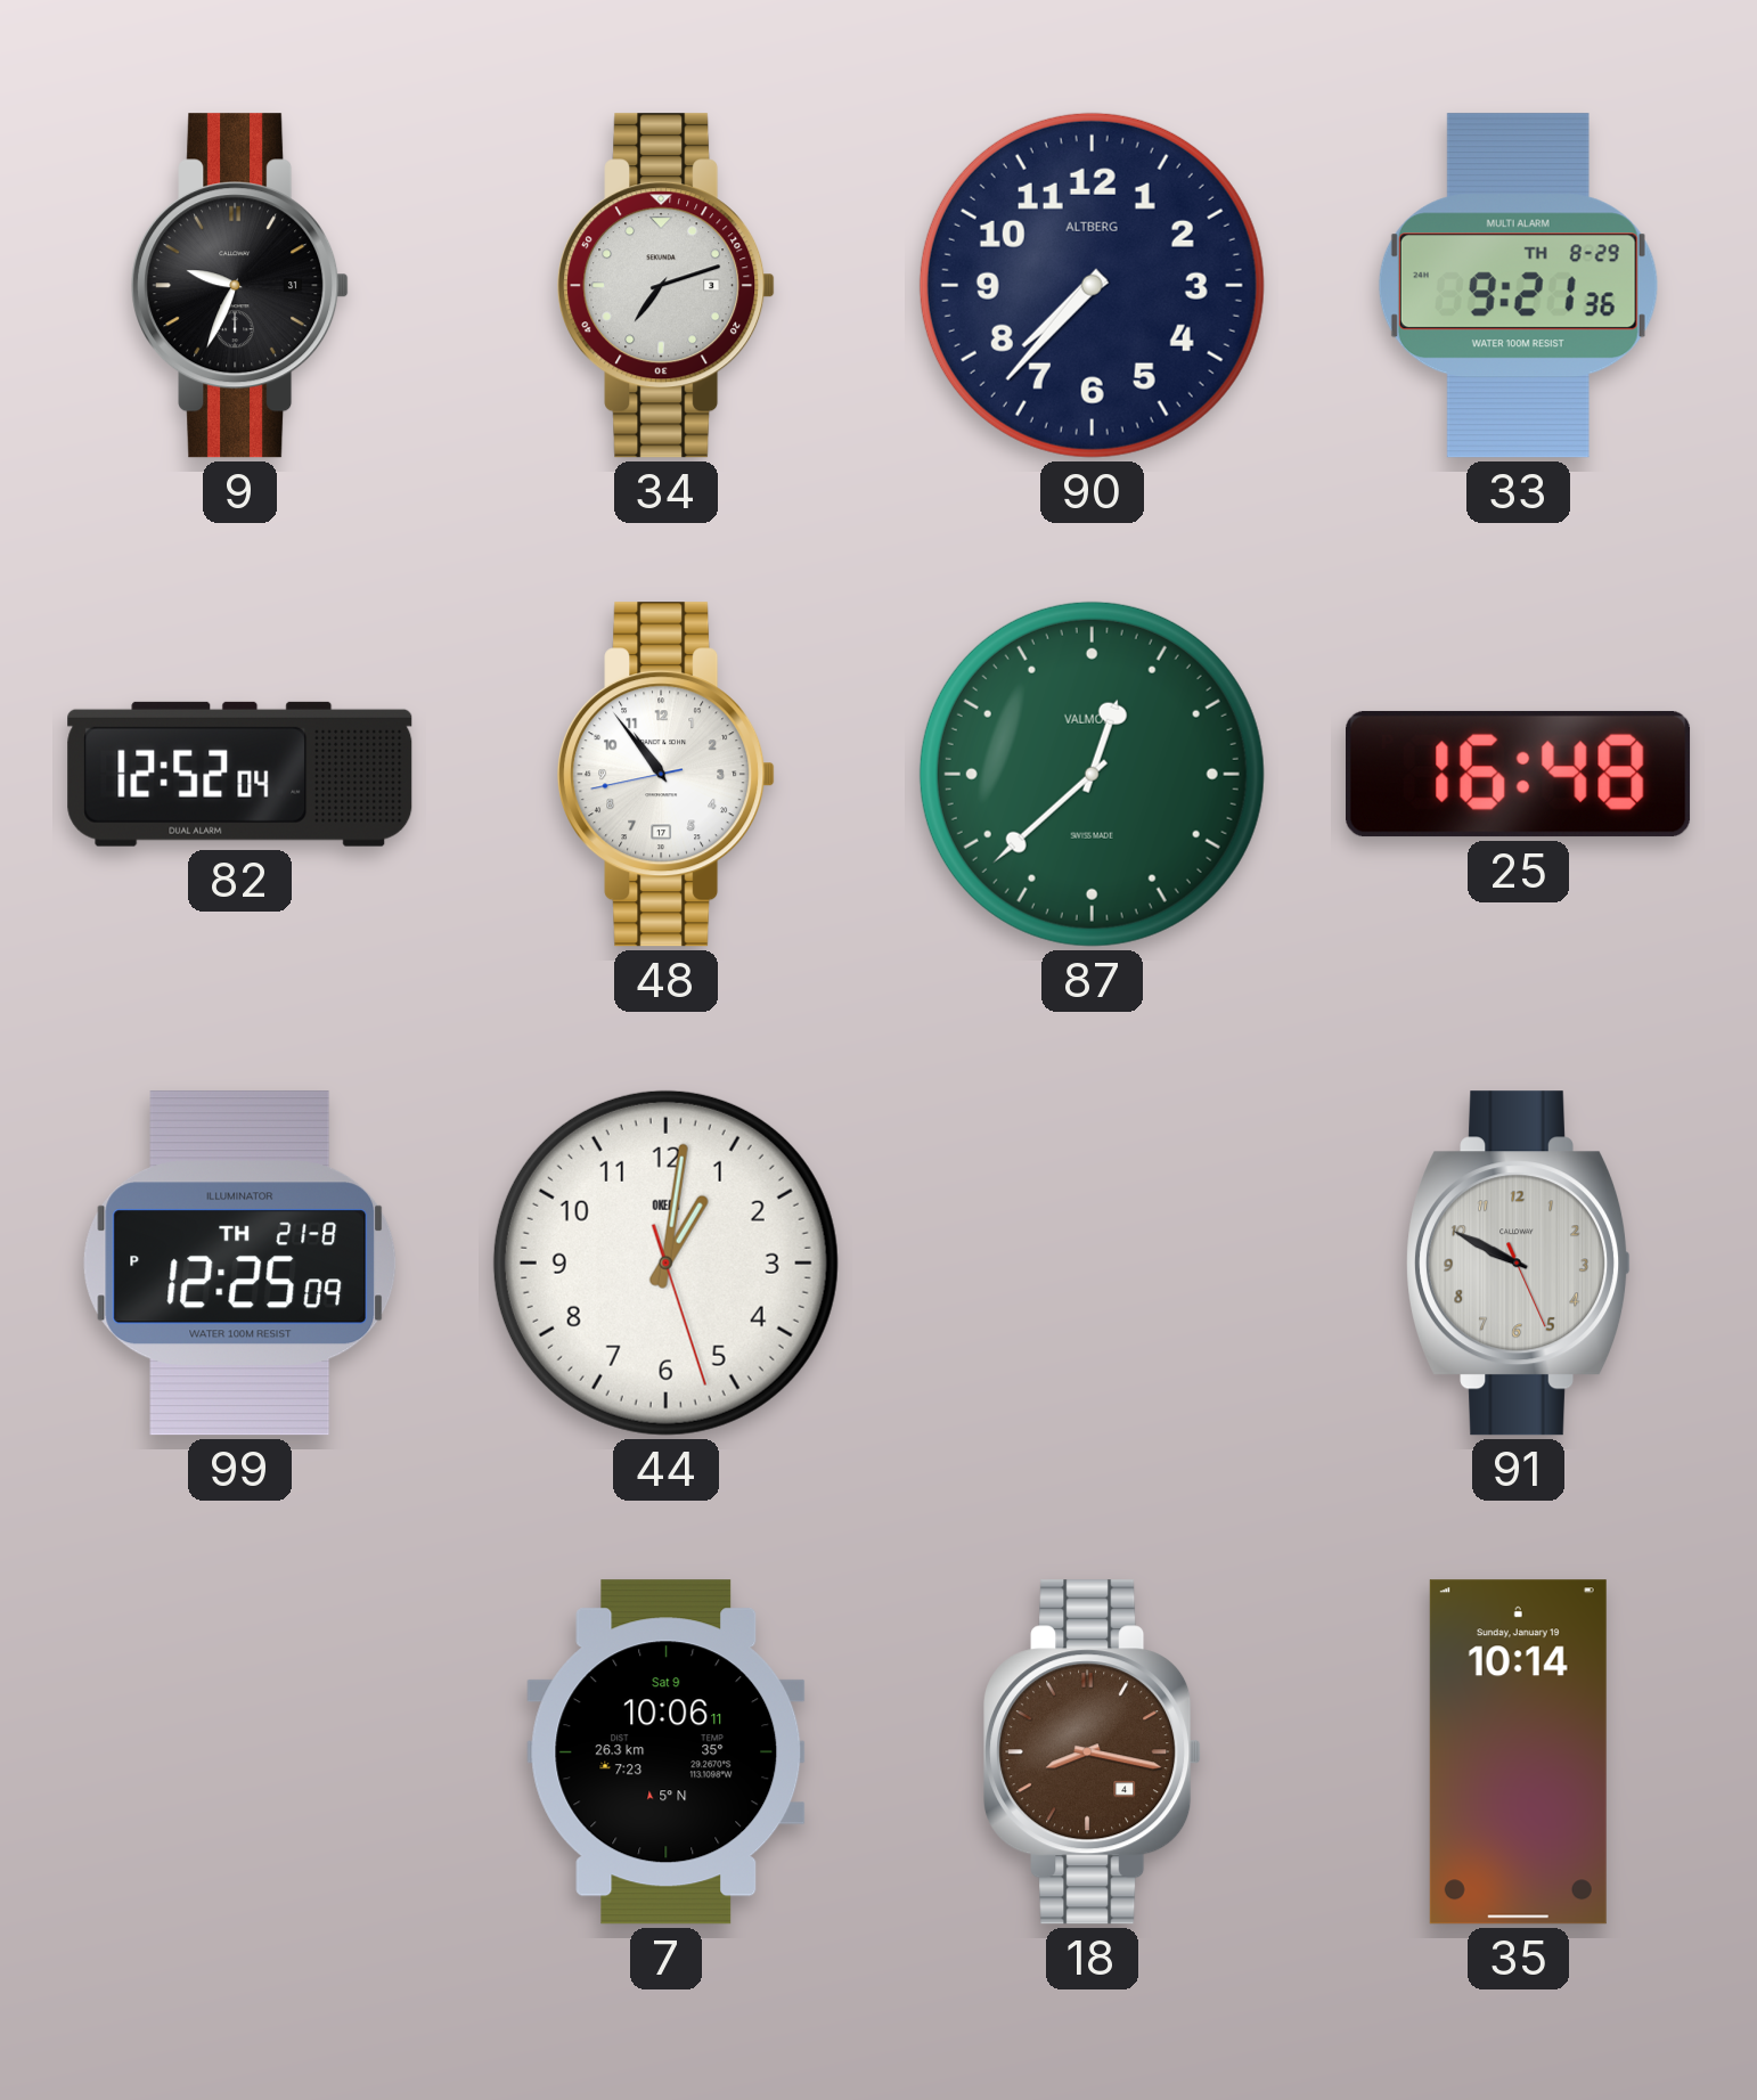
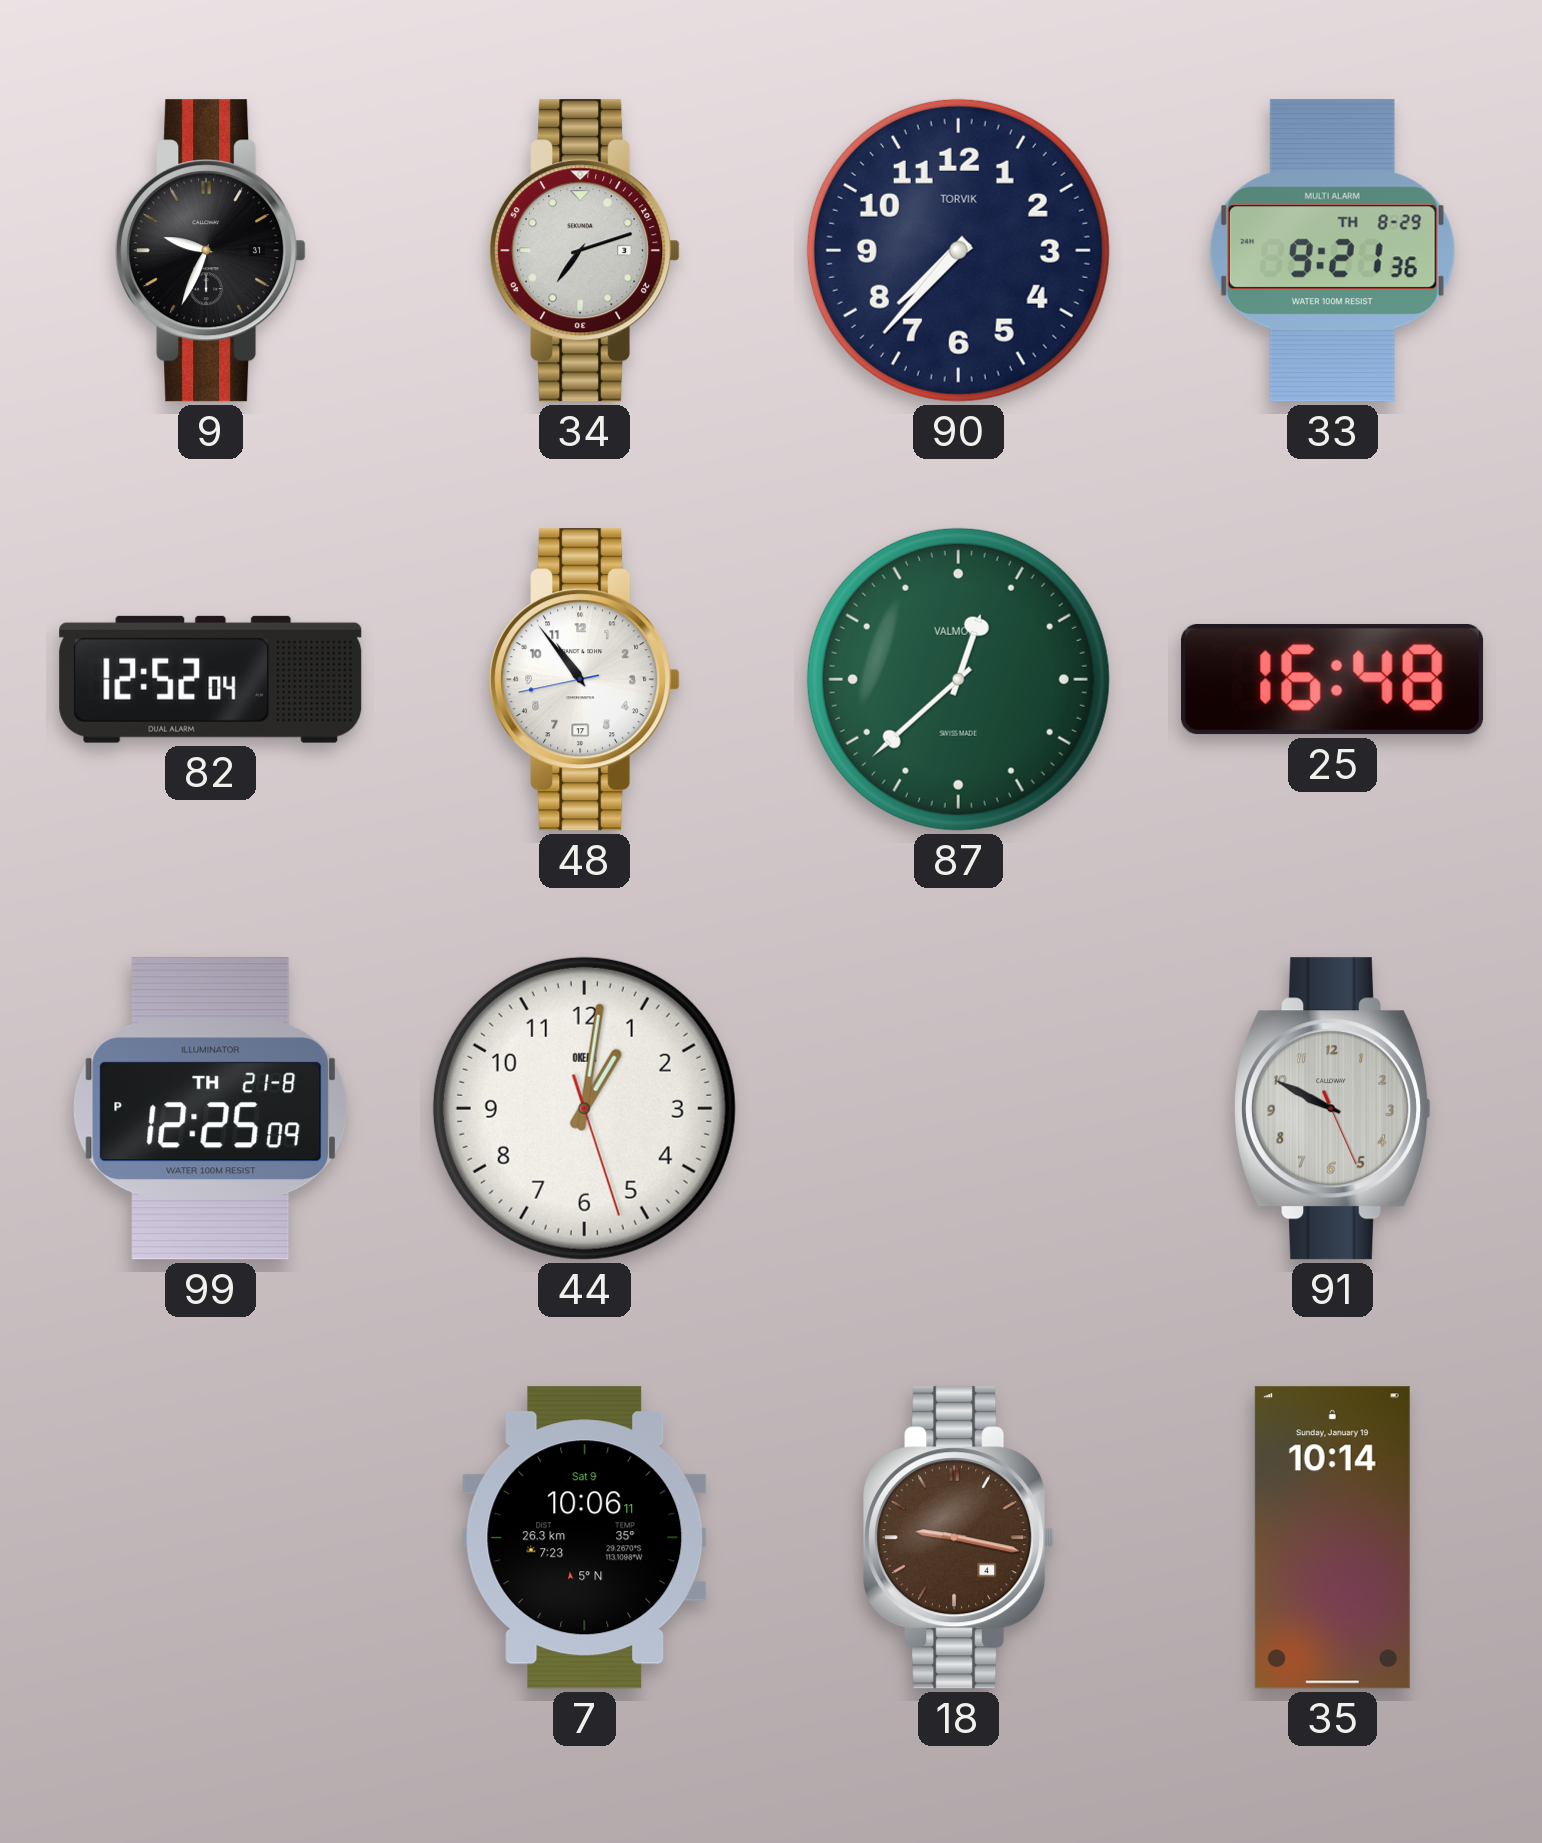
90 brand: ALTBERG -> TORVIK
18: 8:17 -> 9:17
